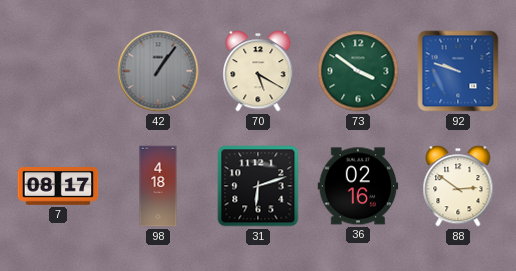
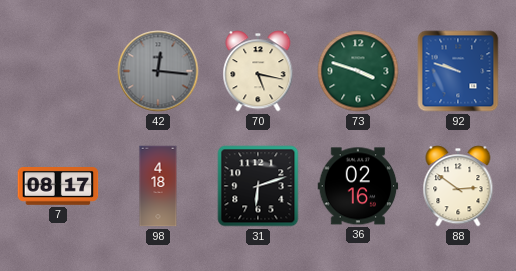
42: 1:06 -> 12:16
70: 5:20 -> 5:17
73: 3:51 -> 3:48
